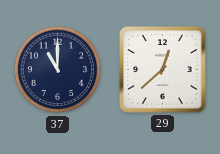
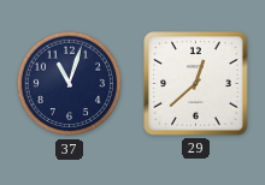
37: 11:00 -> 11:03
